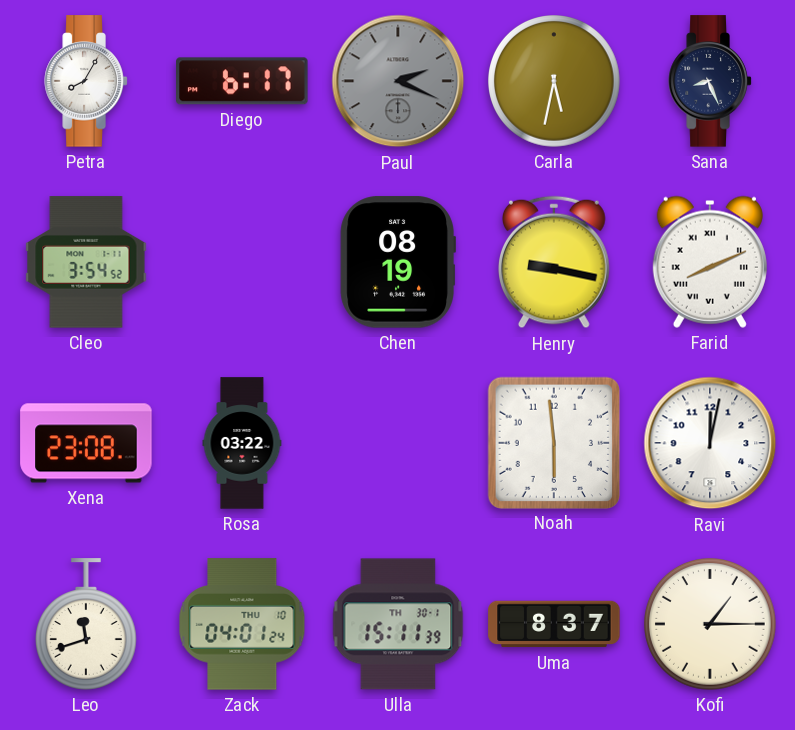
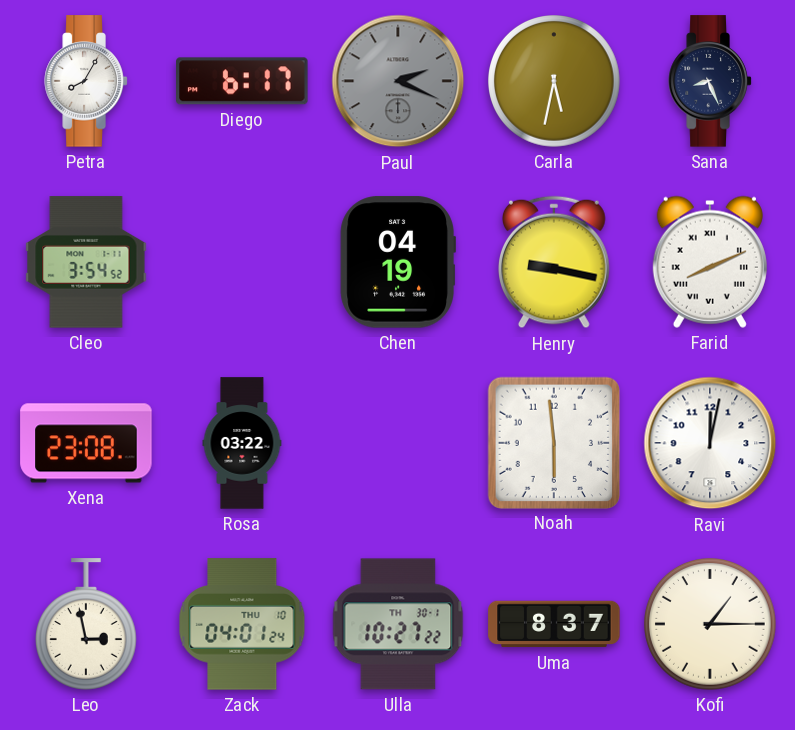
Chen: 08:19 -> 04:19
Leo: 11:42 -> 2:58
Ulla: 15:11 -> 10:27
